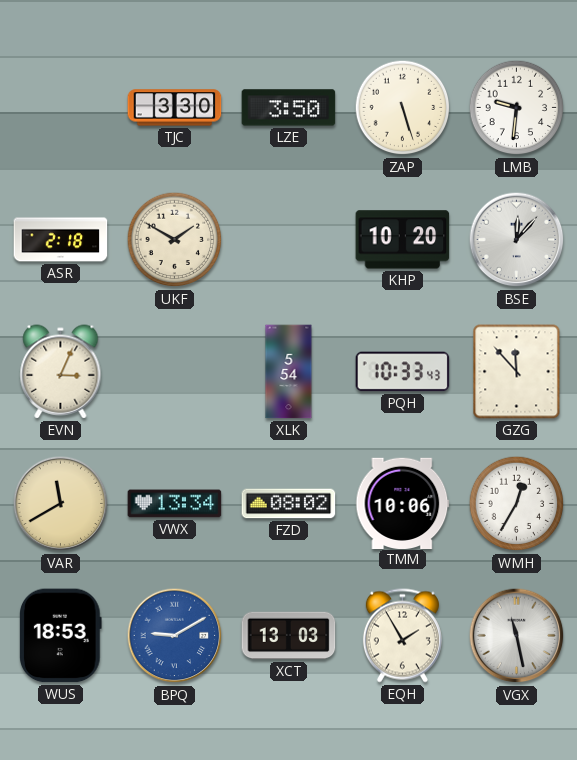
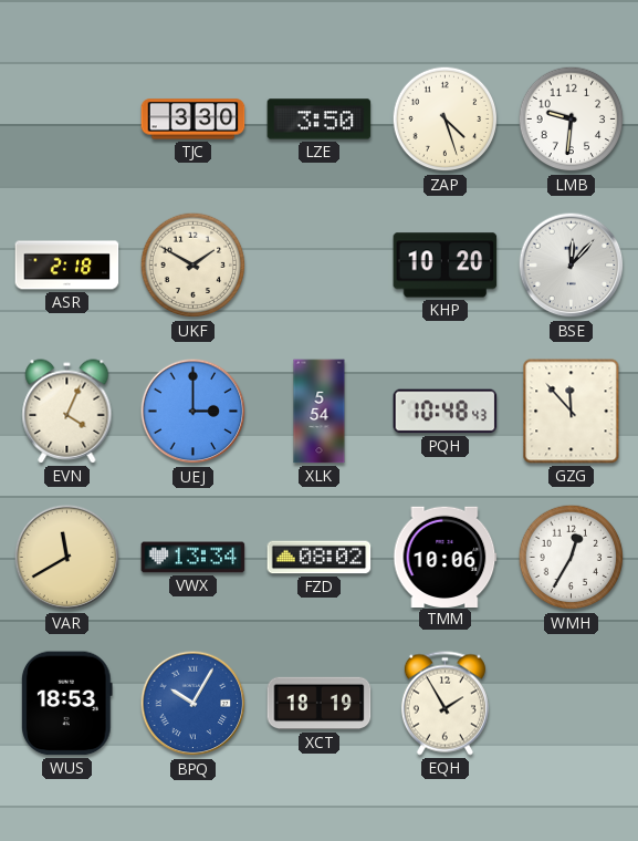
ZAP: 5:27 -> 4:27
EVN: 3:04 -> 4:04
UEJ: none -> 3:00
PQH: 10:33 -> 10:48
BPQ: 9:10 -> 10:05
XCT: 13:03 -> 18:19
VGX: 11:28 -> none
